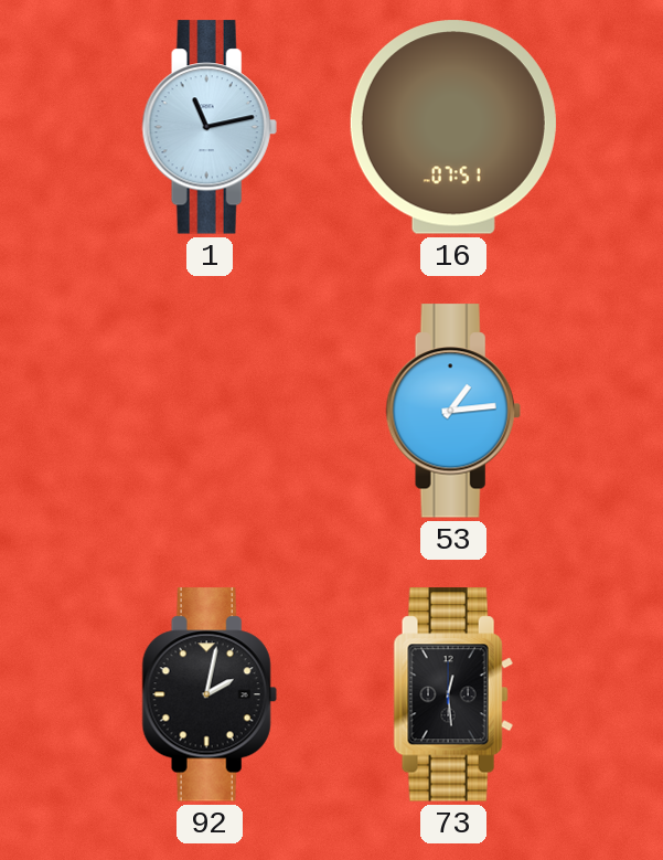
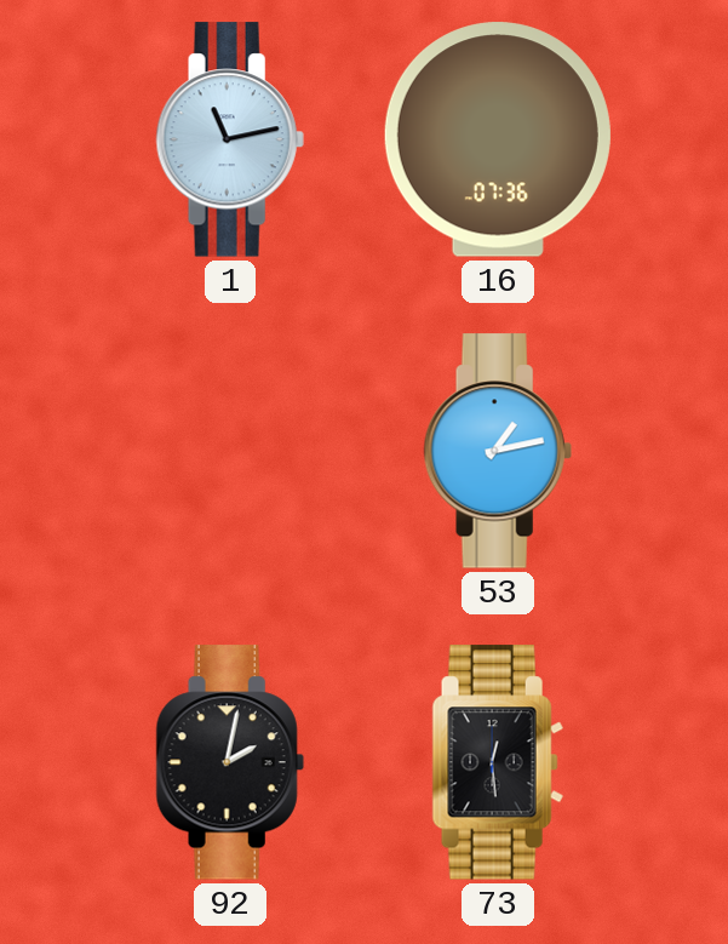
16: 07:51 -> 07:36
53: 1:14 -> 1:13
